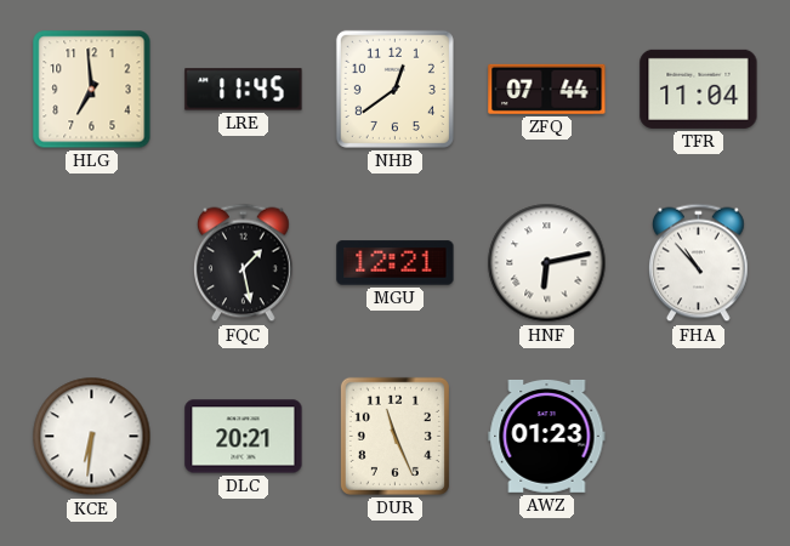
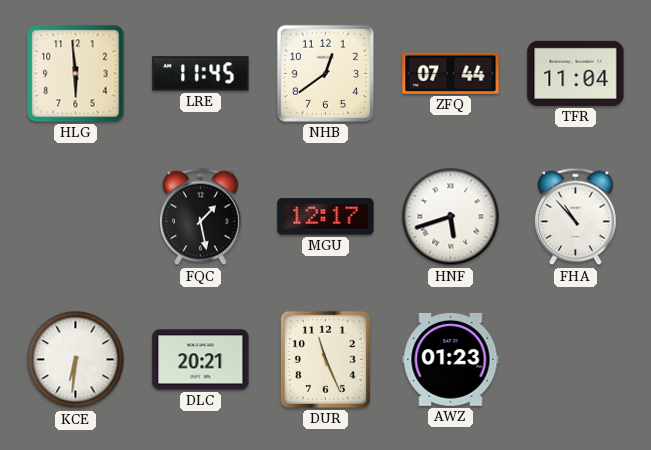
HLG: 6:59 -> 5:59
MGU: 12:21 -> 12:17
HNF: 6:13 -> 5:42
